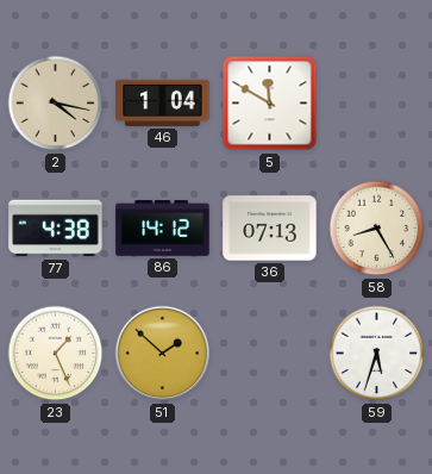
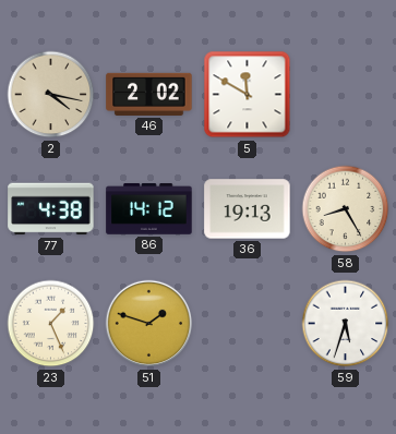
46: 1:04 -> 2:02
36: 07:13 -> 19:13
51: 1:52 -> 1:48
